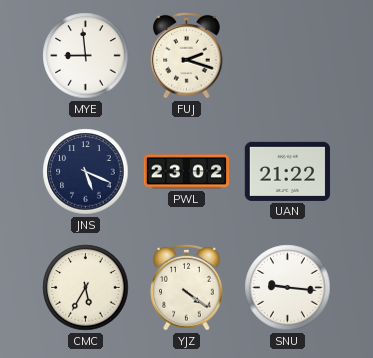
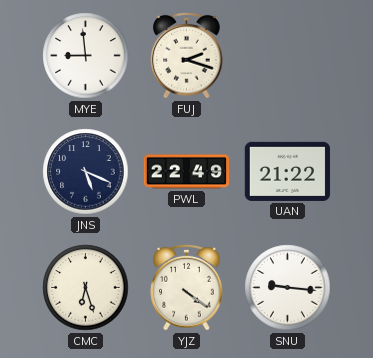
PWL: 23:02 -> 22:49
CMC: 5:35 -> 6:27
